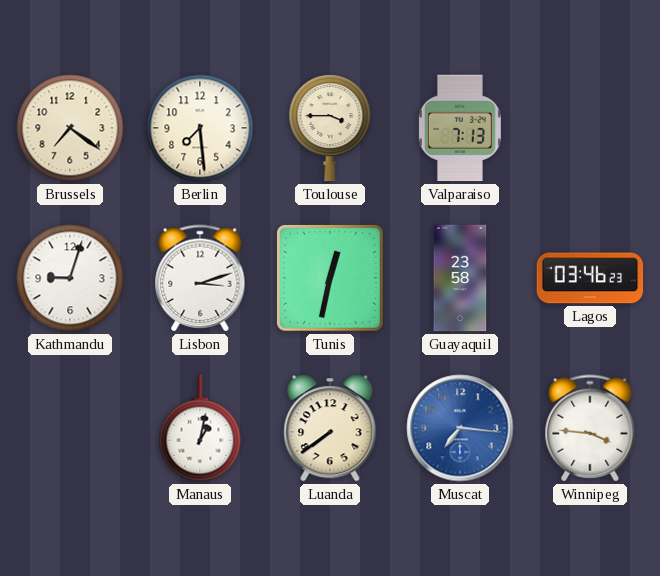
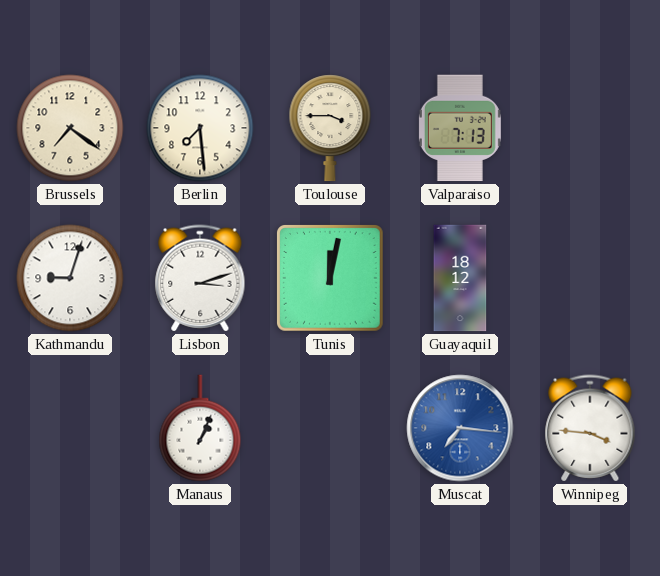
Tunis: 12:32 -> 12:02
Guayaquil: 23:58 -> 18:12
Lagos: 03:46 -> none
Manaus: 1:02 -> 1:04
Luanda: 7:39 -> none
